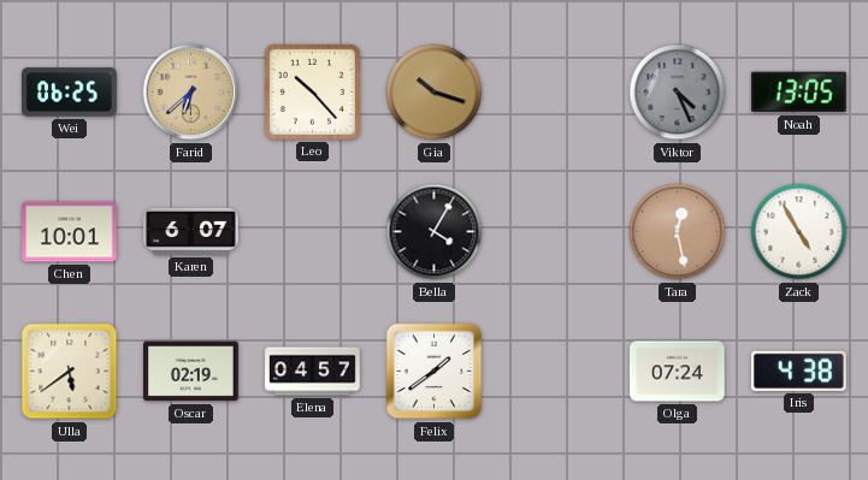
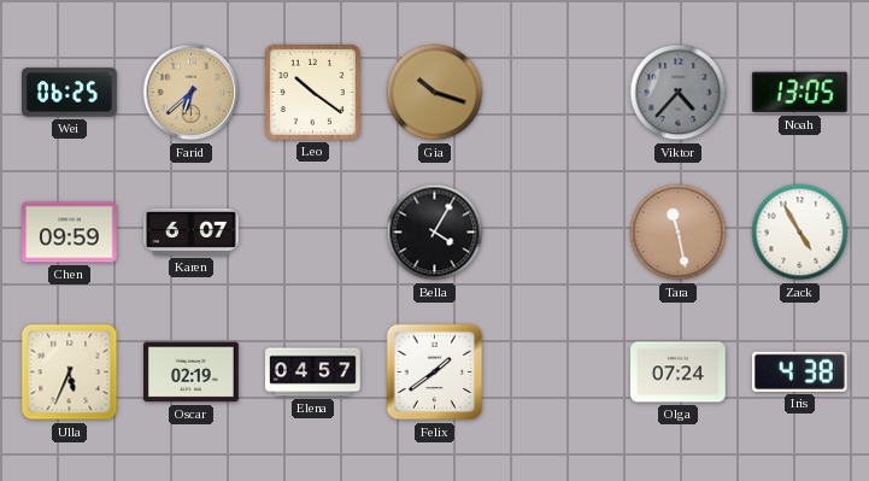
Leo: 10:23 -> 10:21
Viktor: 4:26 -> 4:37
Chen: 10:01 -> 09:59
Tara: 12:28 -> 11:28
Ulla: 5:39 -> 5:34
